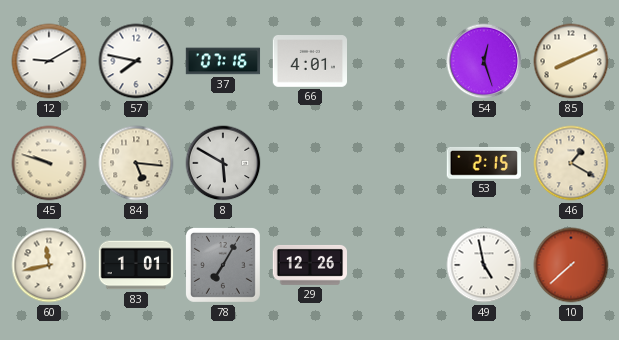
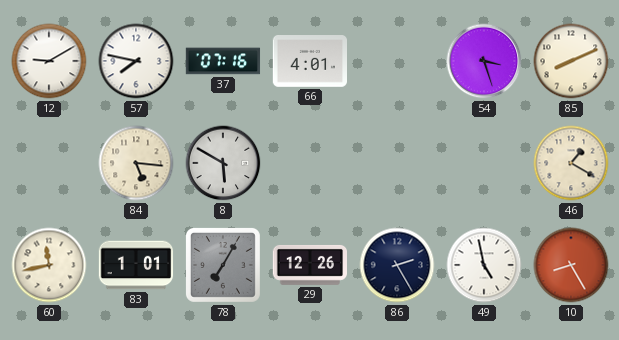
54: 12:27 -> 3:27
45: 9:48 -> none
53: 2:15 -> none
86: none -> 2:25
10: 7:38 -> 8:25
